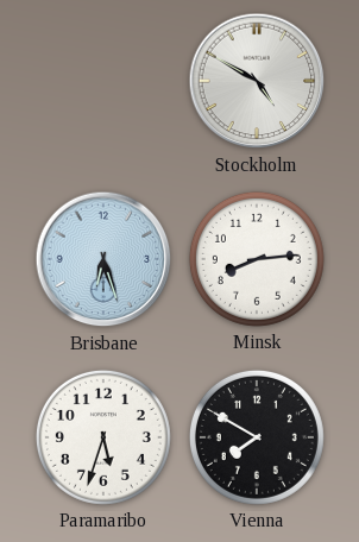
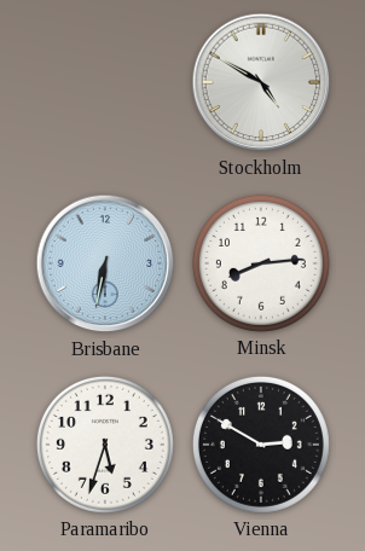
Brisbane: 6:27 -> 6:32
Vienna: 7:50 -> 2:50
